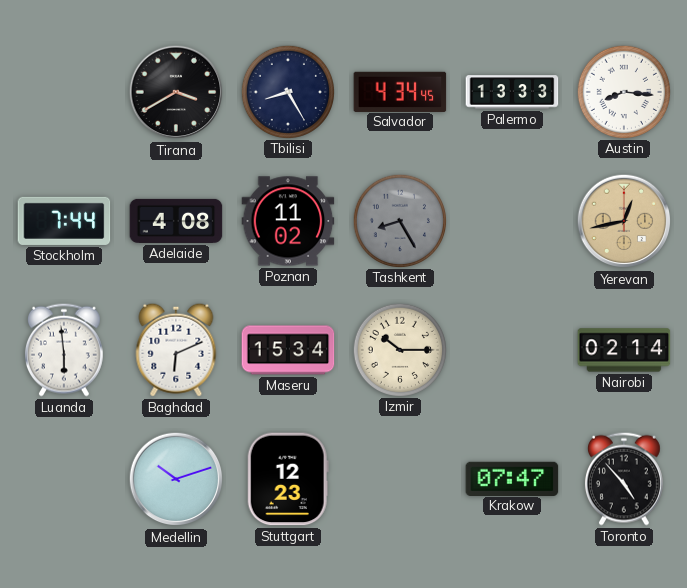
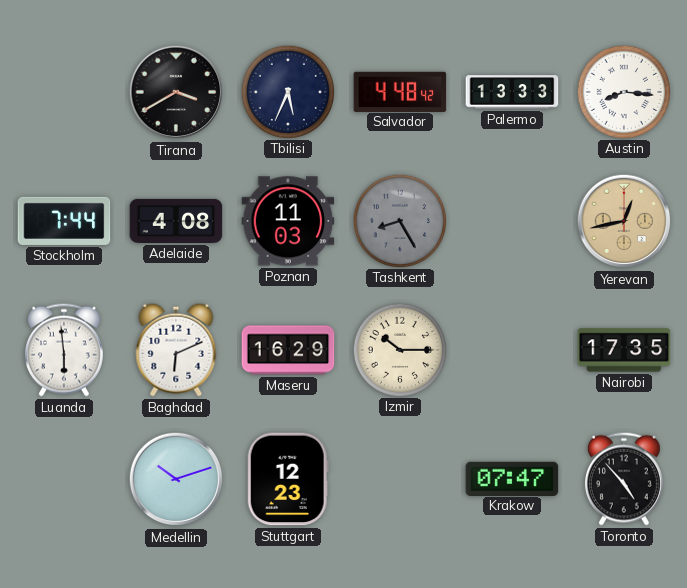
Tbilisi: 8:25 -> 5:34
Salvador: 4:34 -> 4:48
Poznan: 11:02 -> 11:03
Maseru: 15:34 -> 16:29
Nairobi: 02:14 -> 17:35
